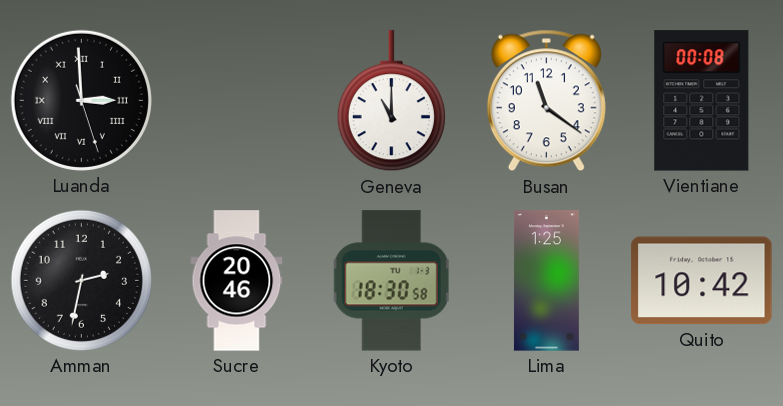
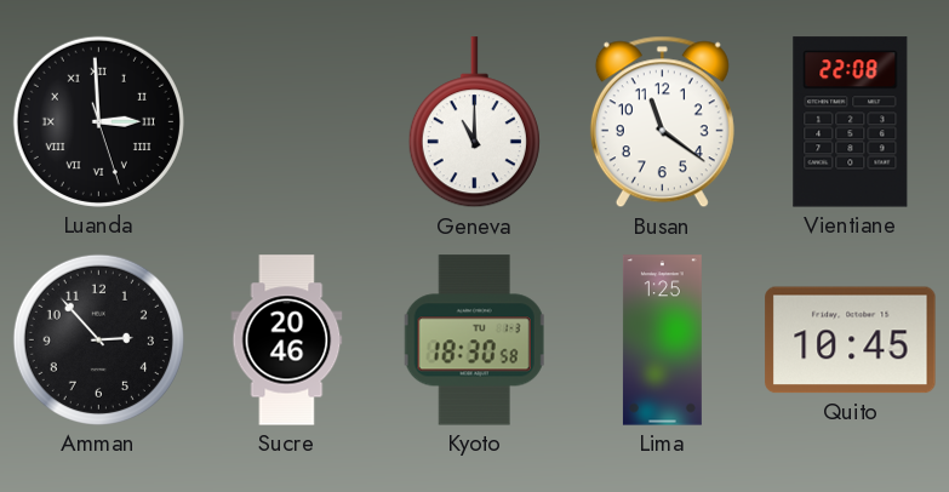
Vientiane: 00:08 -> 22:08
Amman: 2:32 -> 2:53
Quito: 10:42 -> 10:45
